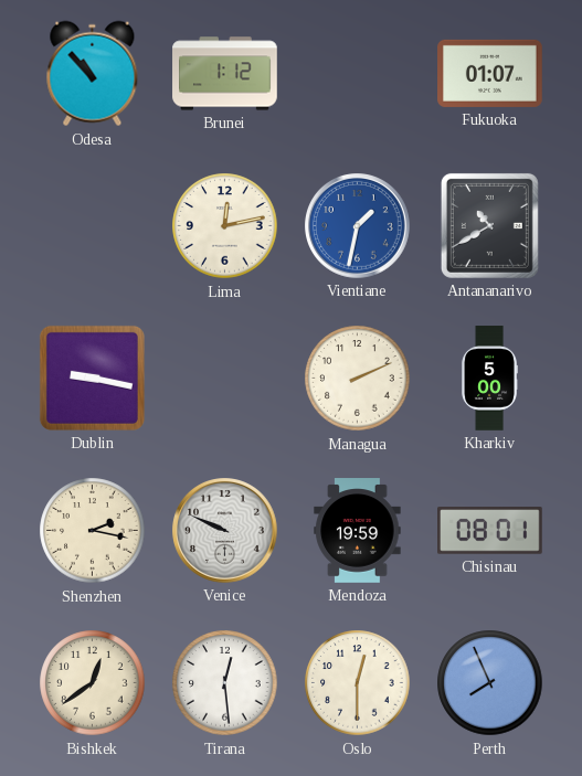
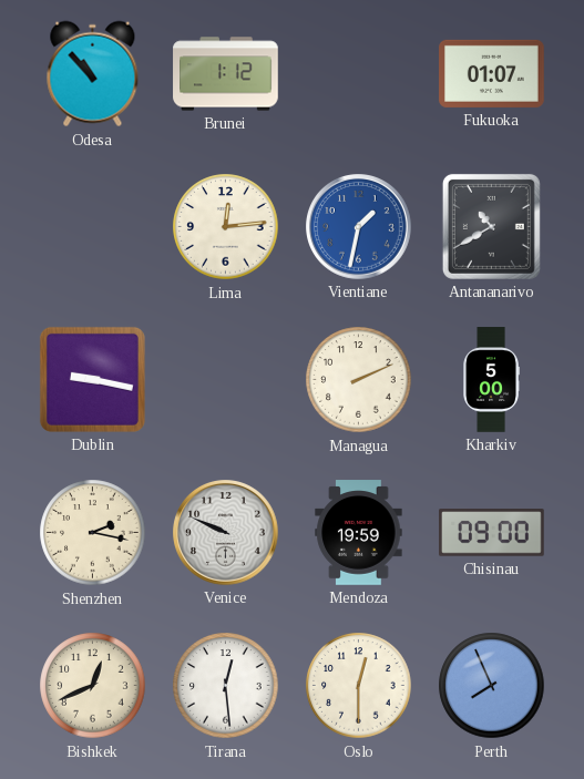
Lima: 12:13 -> 12:14
Chisinau: 08:01 -> 09:00
Bishkek: 12:39 -> 12:41
